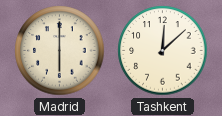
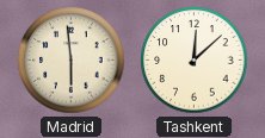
Madrid: 6:00 -> 5:59
